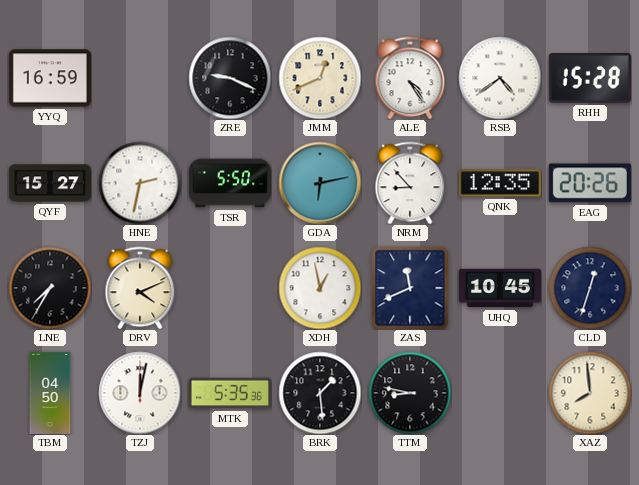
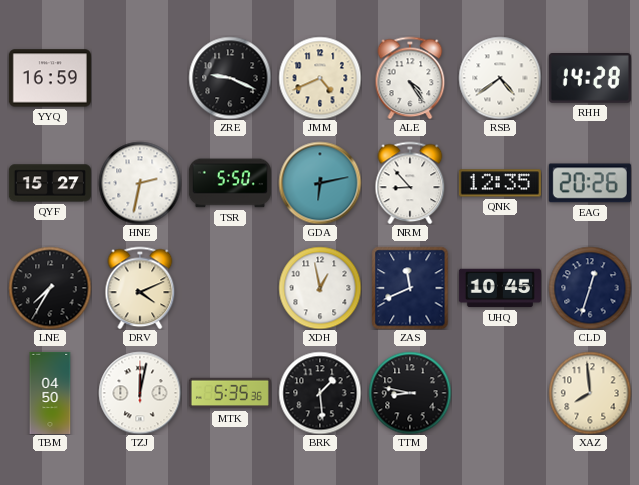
JMM: 12:41 -> 4:41
RHH: 15:28 -> 14:28
